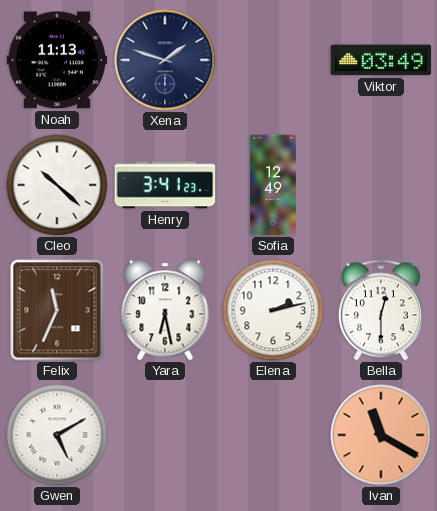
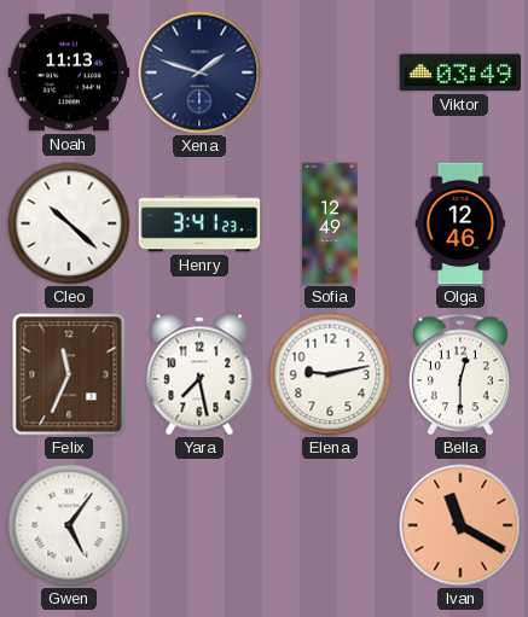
Olga: none -> 12:46
Yara: 6:28 -> 7:28
Elena: 2:13 -> 9:13
Gwen: 5:10 -> 5:06
